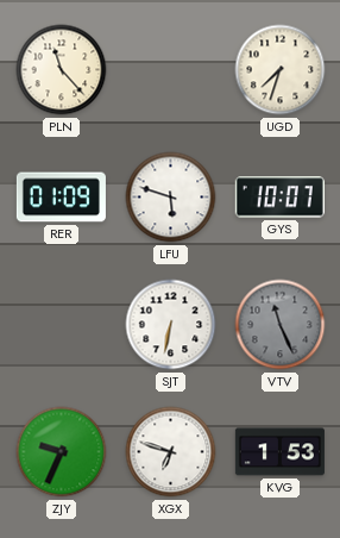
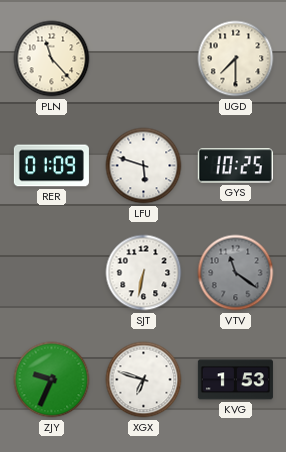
UGD: 7:33 -> 7:30
GYS: 10:07 -> 10:25
VTV: 11:26 -> 11:21
